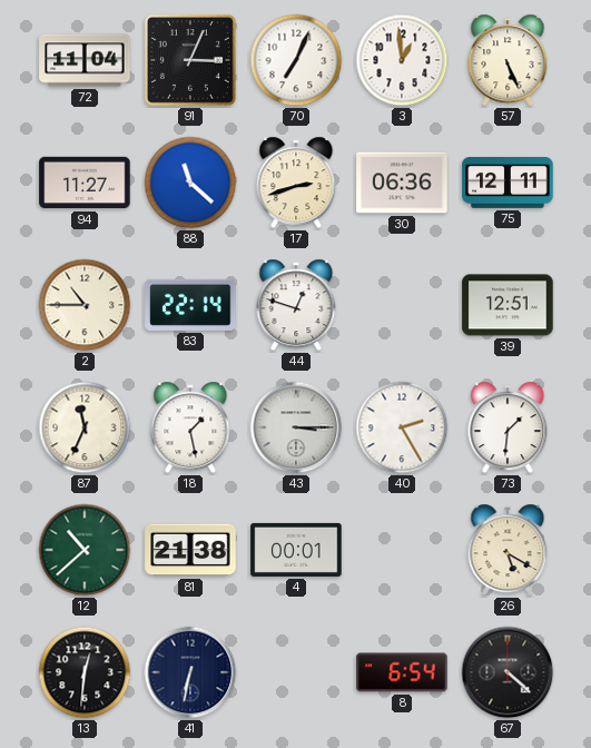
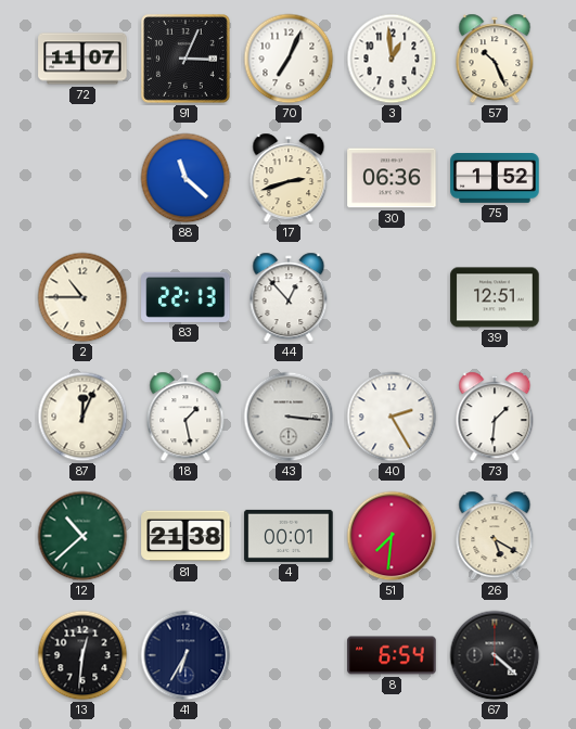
72: 11:04 -> 11:07
57: 5:26 -> 10:26
94: 11:27 -> none
75: 12:11 -> 1:52
83: 22:14 -> 22:13
44: 12:48 -> 12:53
87: 11:34 -> 12:04
43: 3:15 -> 3:16
51: none -> 7:31
41: 6:32 -> 6:35
